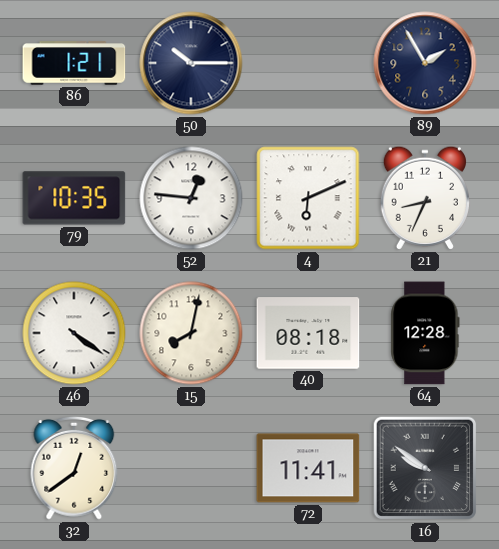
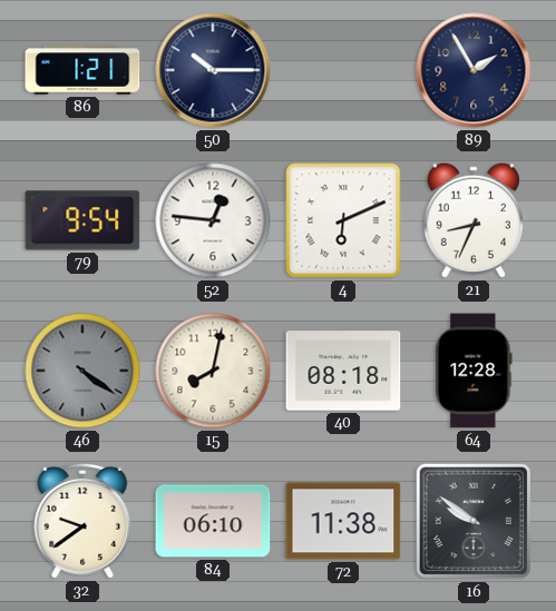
79: 10:35 -> 9:54
46 dial: white -> grey
32: 12:39 -> 9:39
84: none -> 06:10
72: 11:41 -> 11:38
